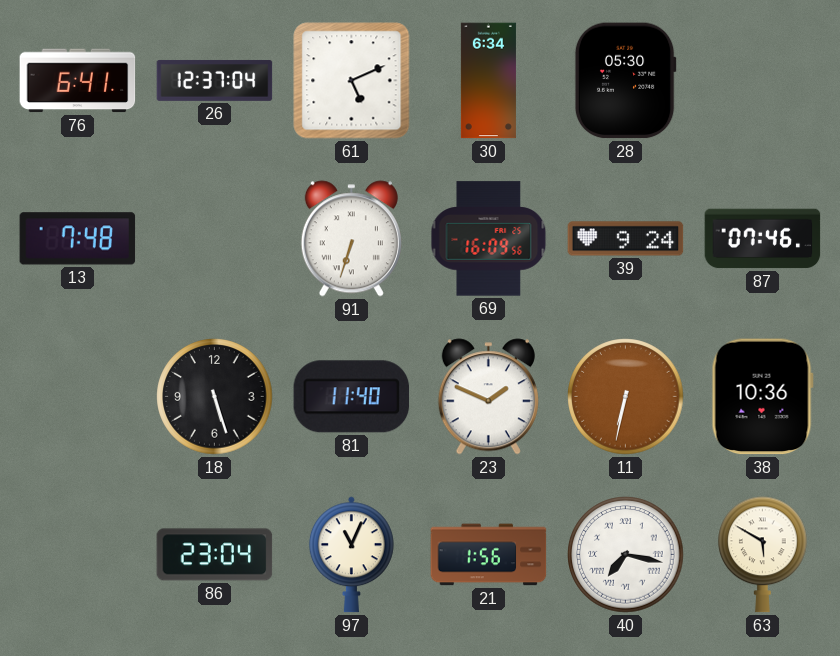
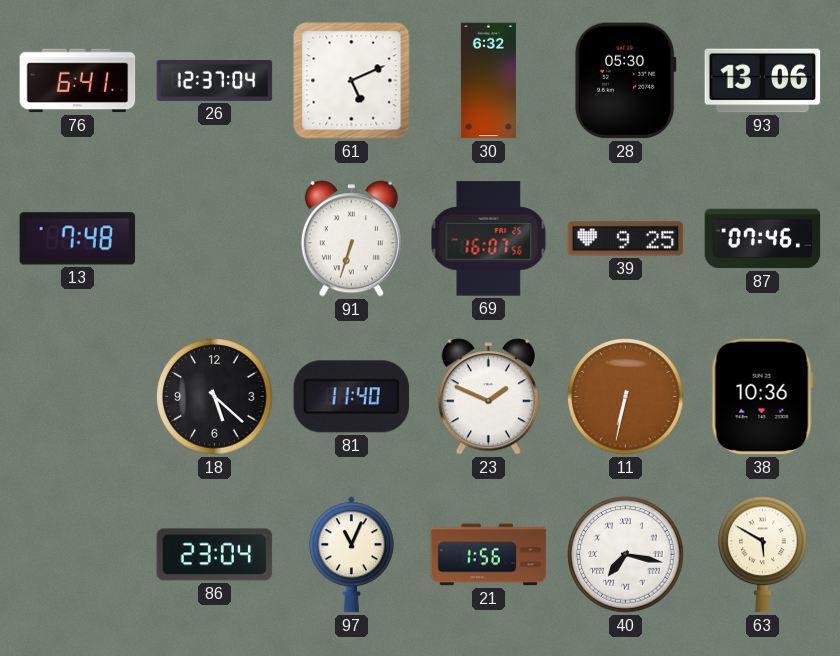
30: 6:34 -> 6:32
93: none -> 13:06
69: 16:09 -> 16:07
39: 9:24 -> 9:25
18: 5:27 -> 5:22
